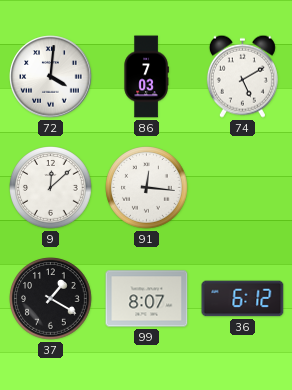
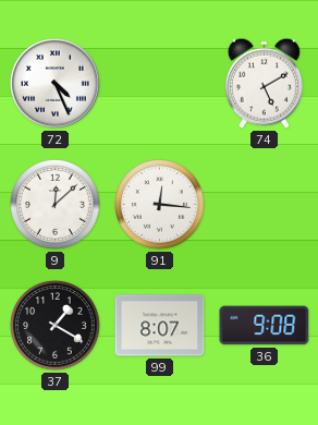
72: 4:01 -> 4:26
86: 7:03 -> none
36: 6:12 -> 9:08
